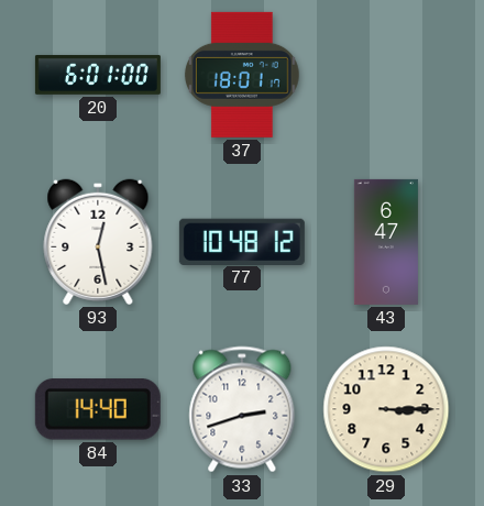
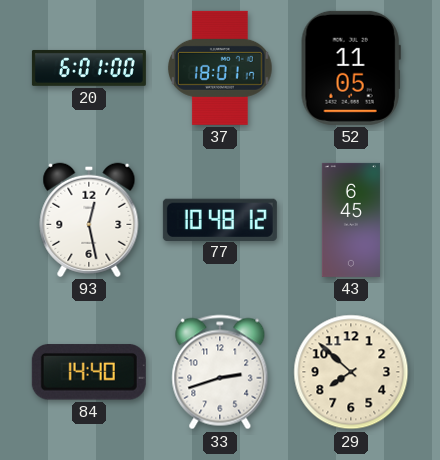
52: none -> 11:05
43: 6:47 -> 6:45
29: 3:15 -> 7:52
